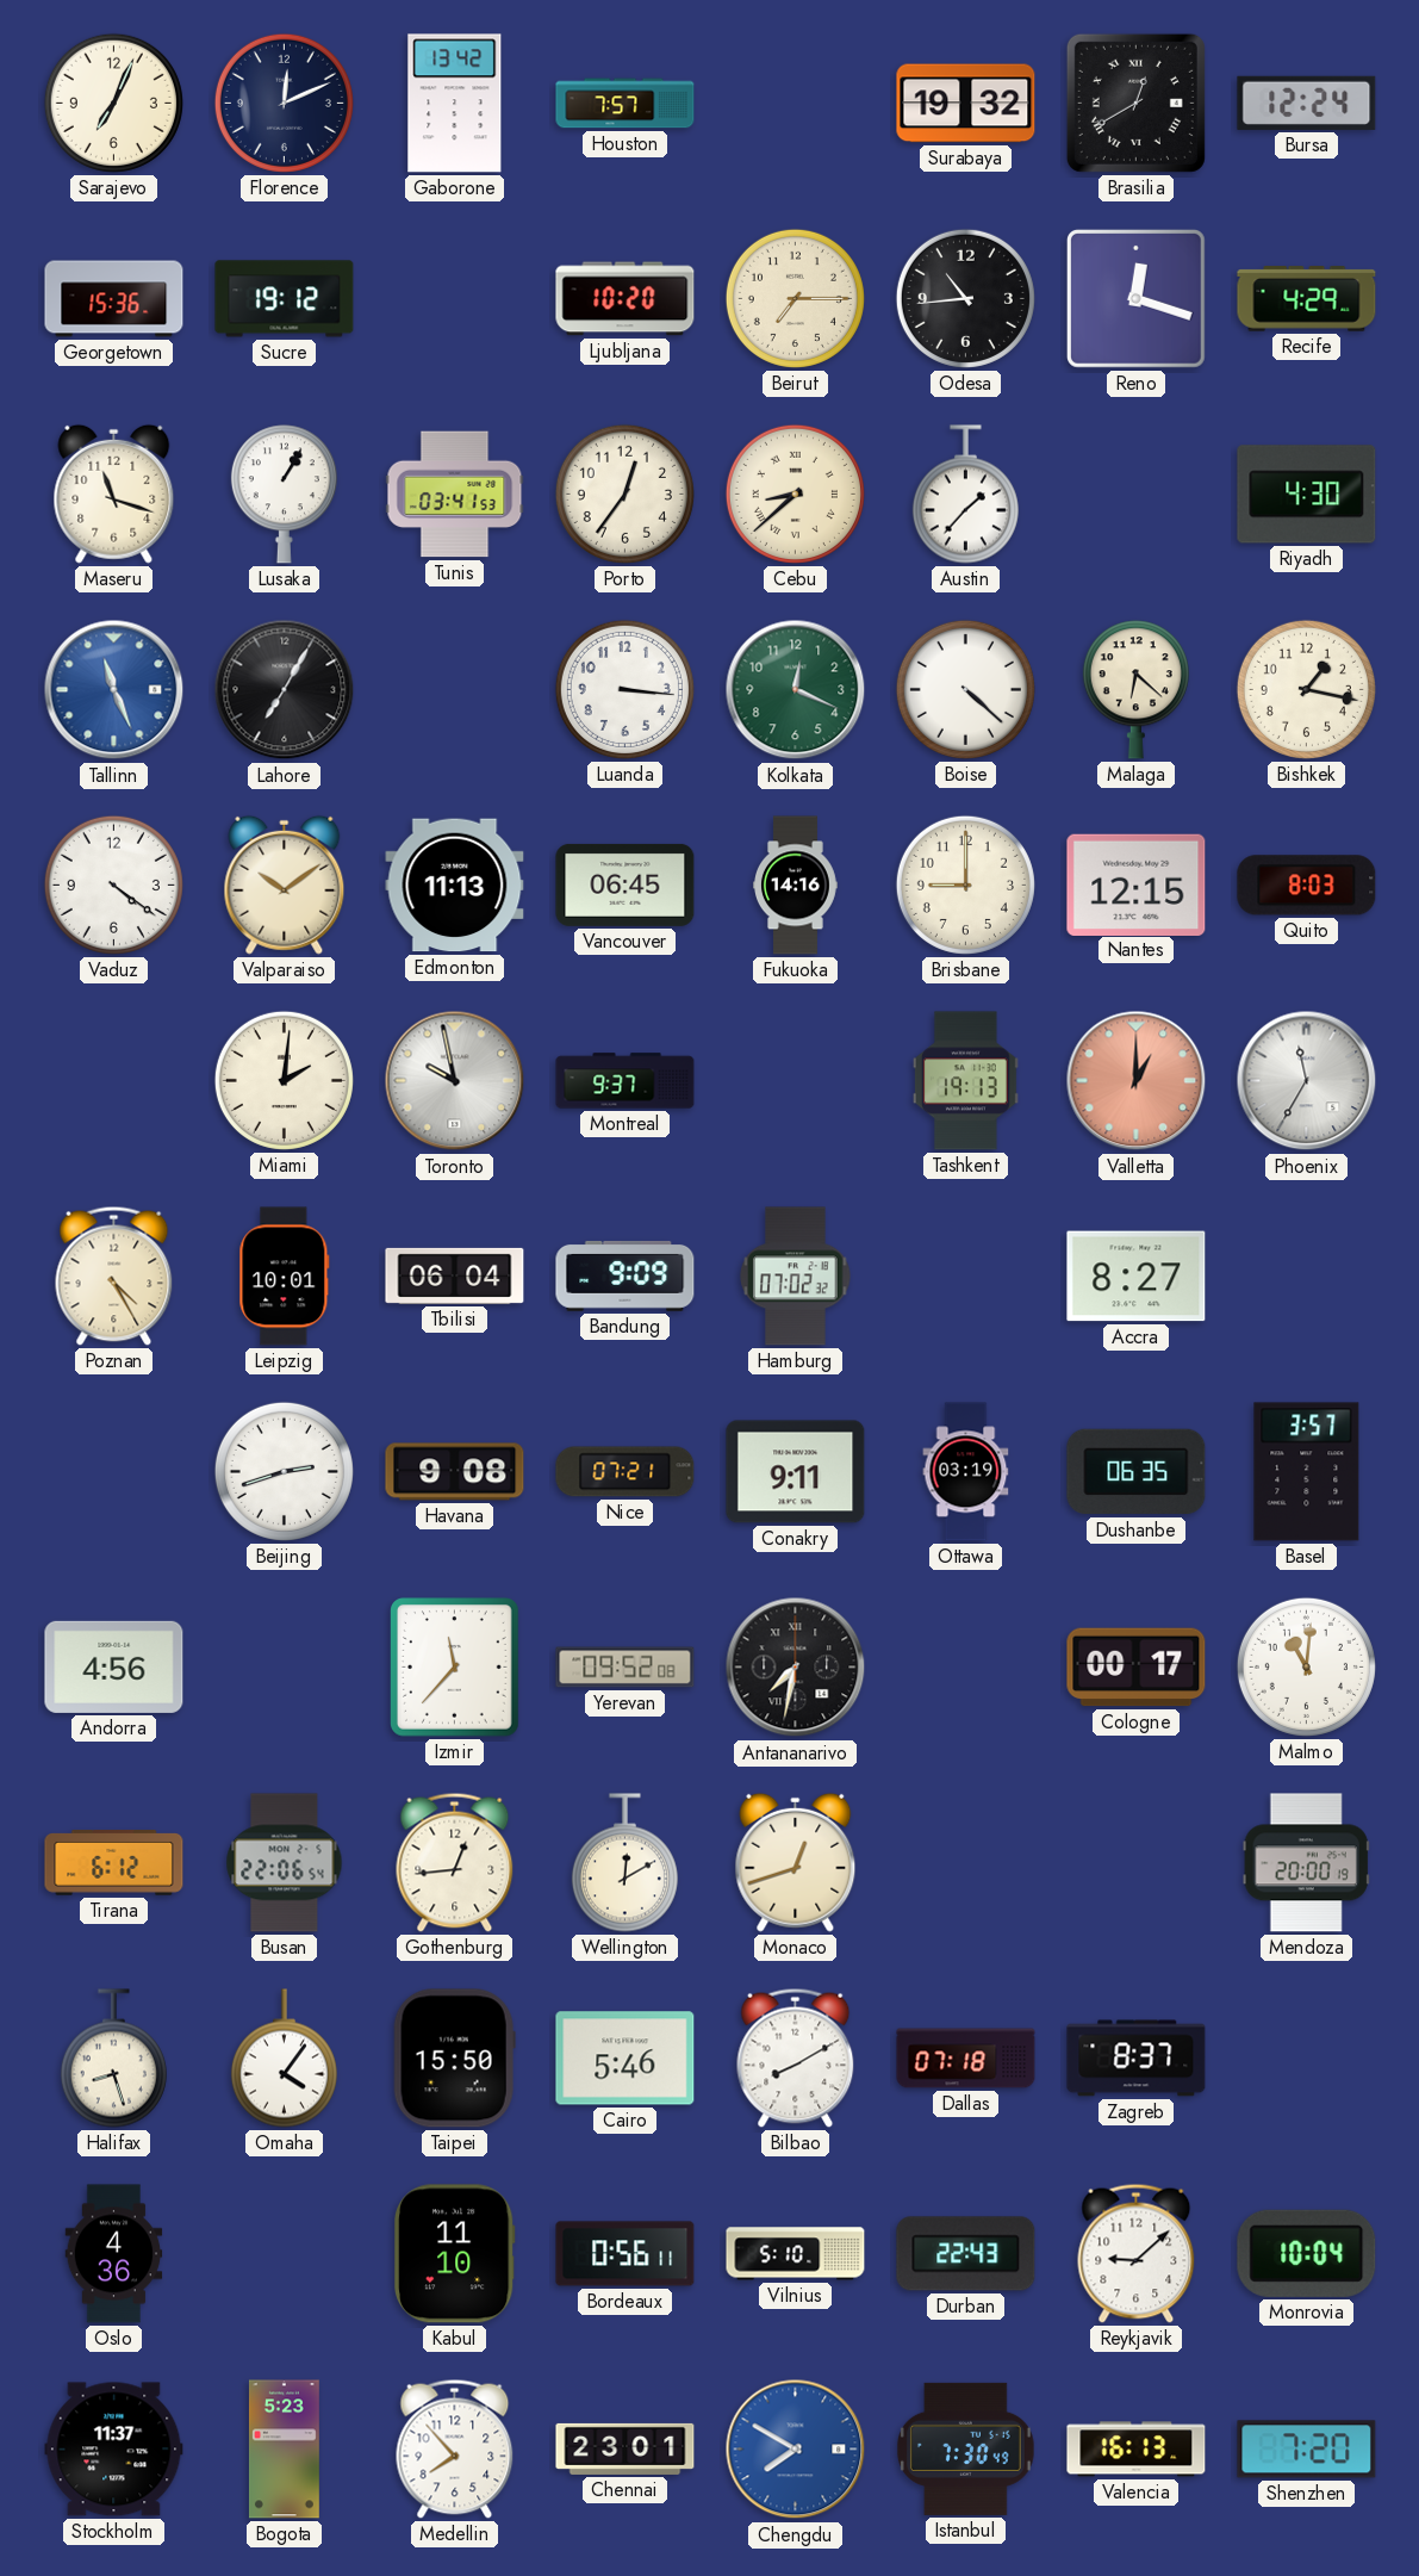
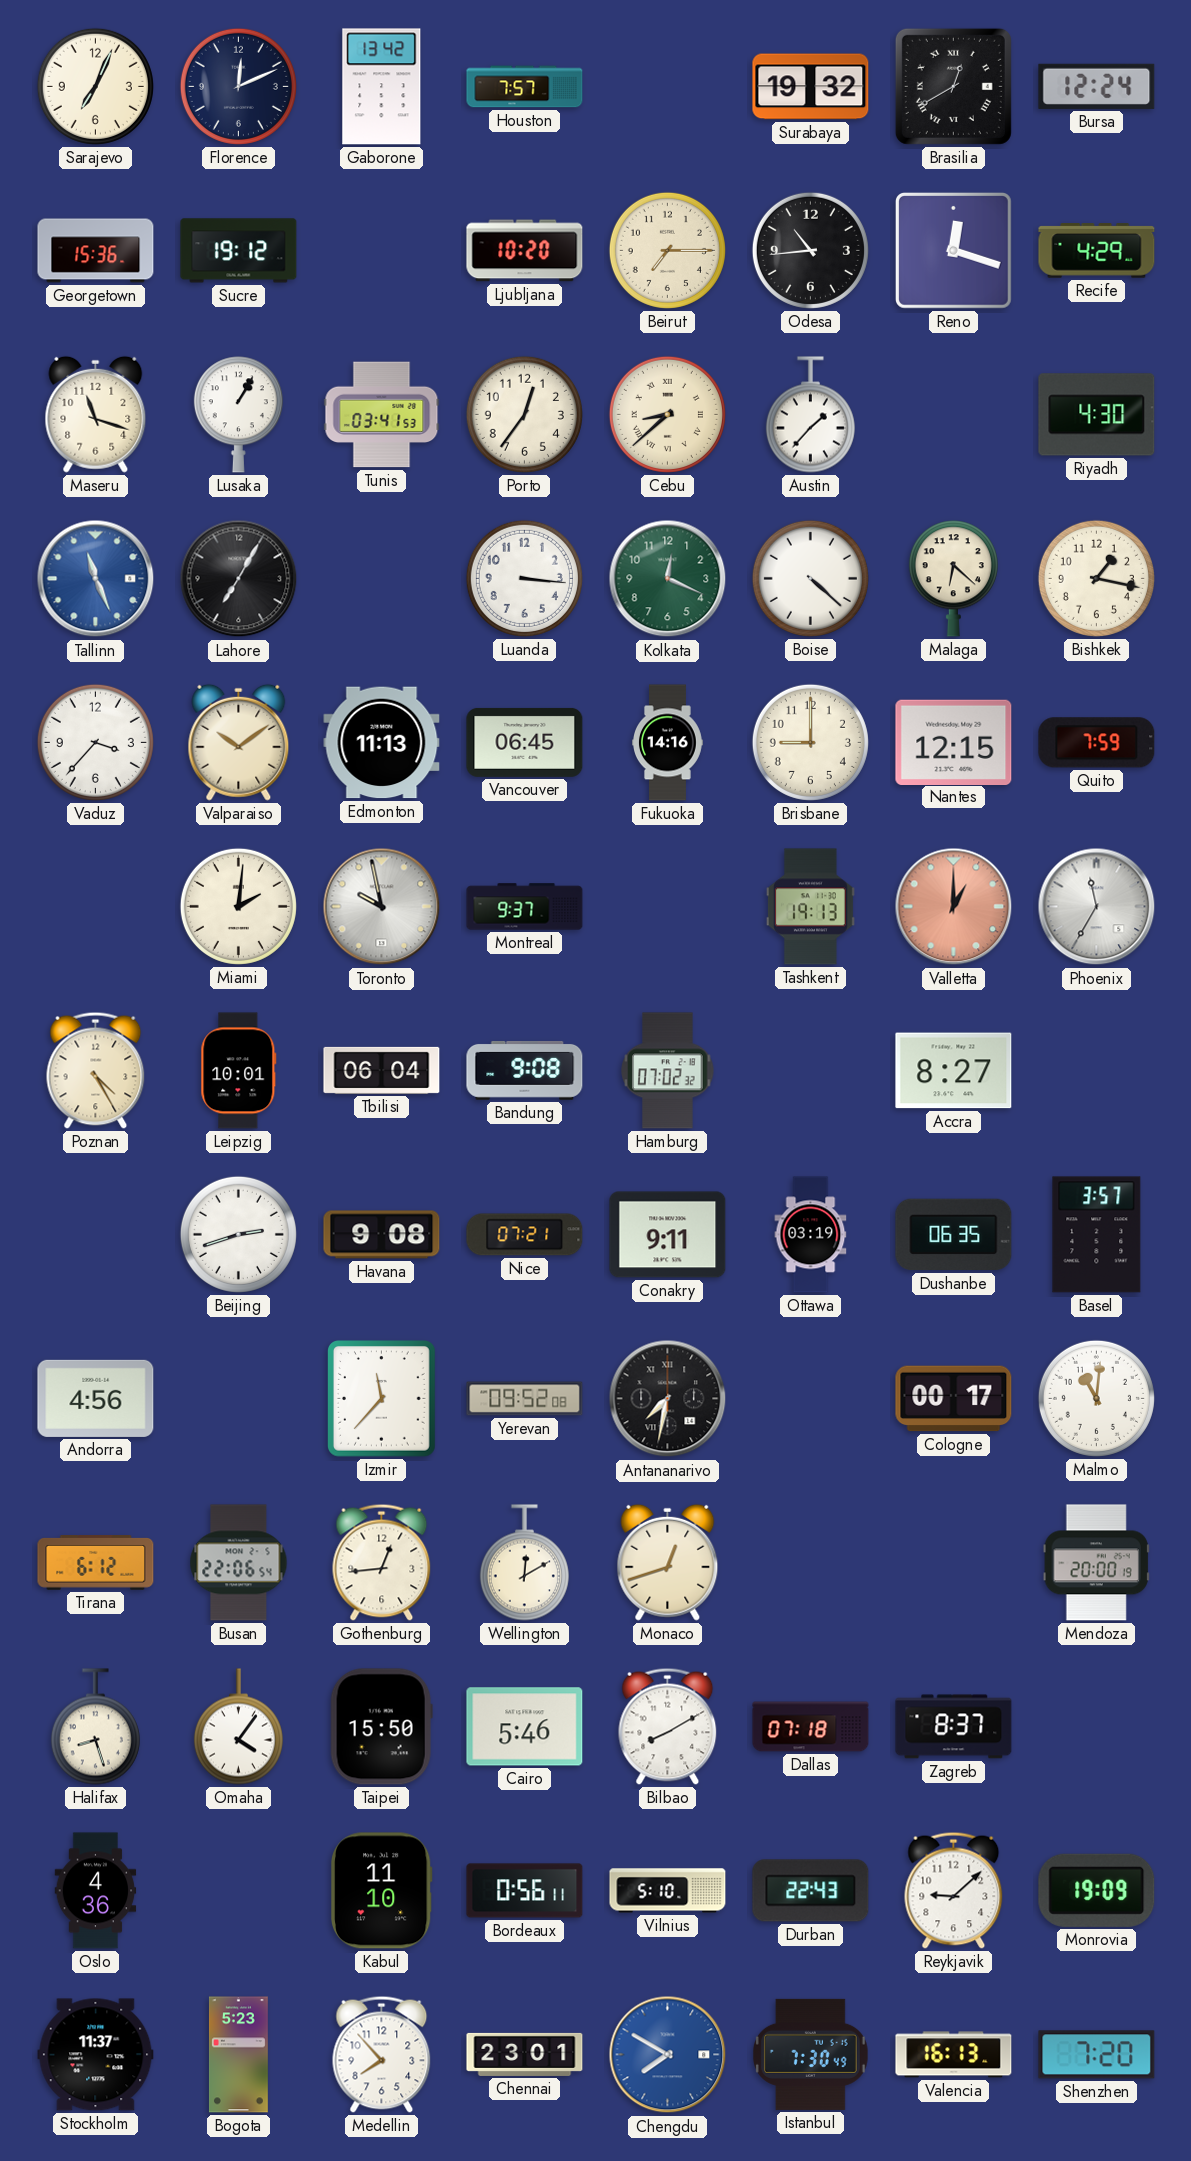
Vaduz: 4:21 -> 3:37
Quito: 8:03 -> 7:59
Bandung: 9:09 -> 9:08
Monrovia: 10:04 -> 19:09
